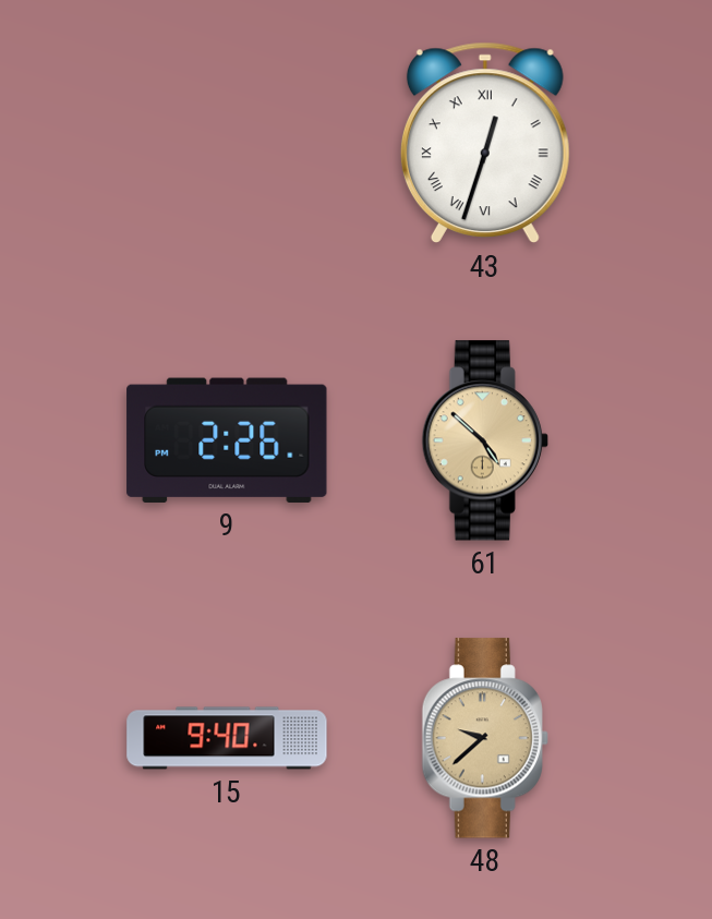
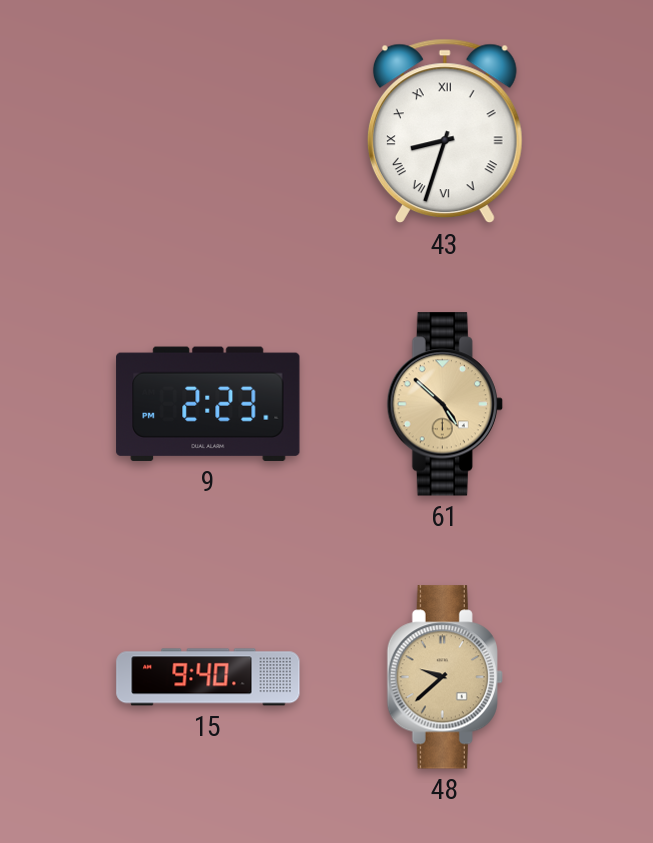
43: 12:33 -> 8:33
9: 2:26 -> 2:23
